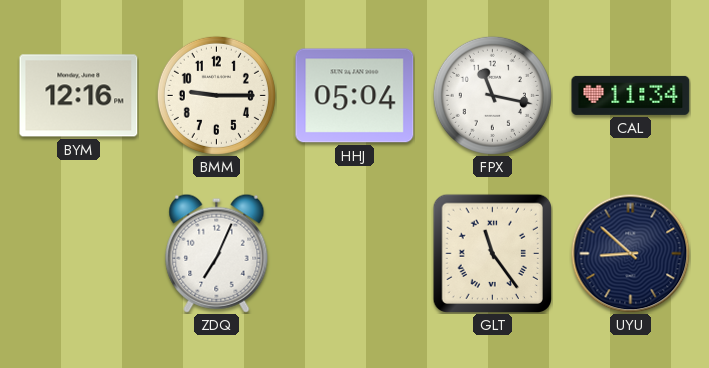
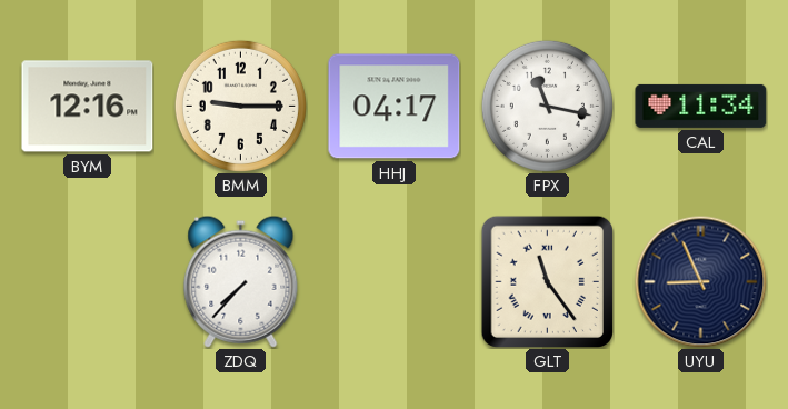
HHJ: 05:04 -> 04:17
ZDQ: 7:04 -> 7:37
UYU: 8:52 -> 8:56
